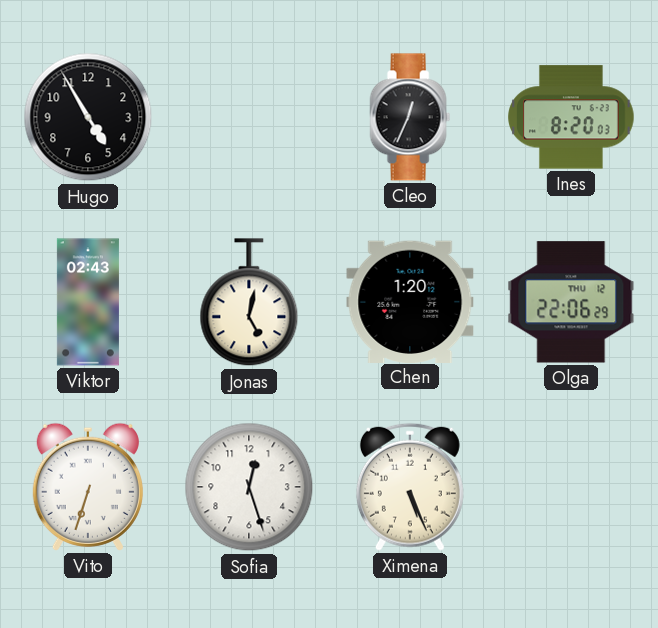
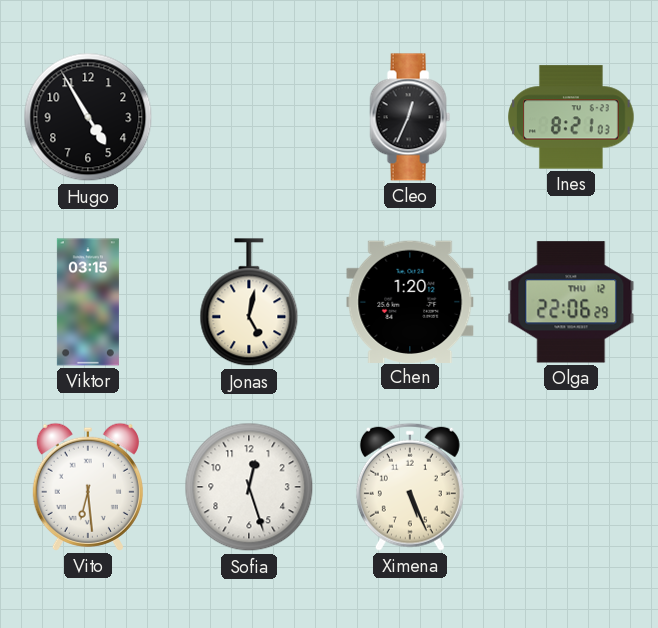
Ines: 8:20 -> 8:21
Viktor: 02:43 -> 03:15
Vito: 6:33 -> 6:29
